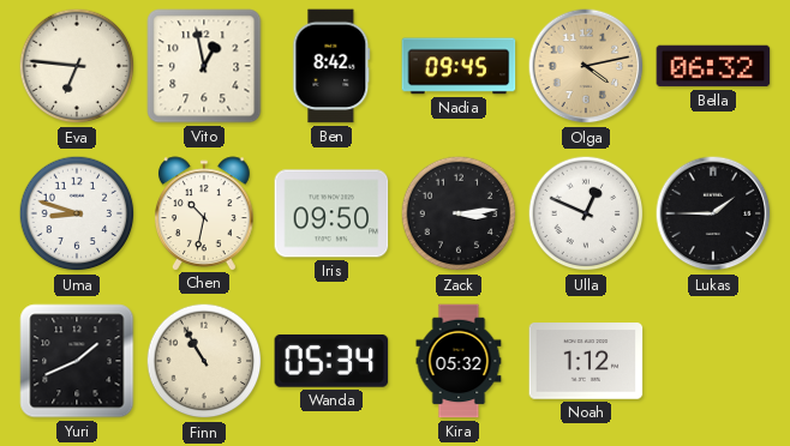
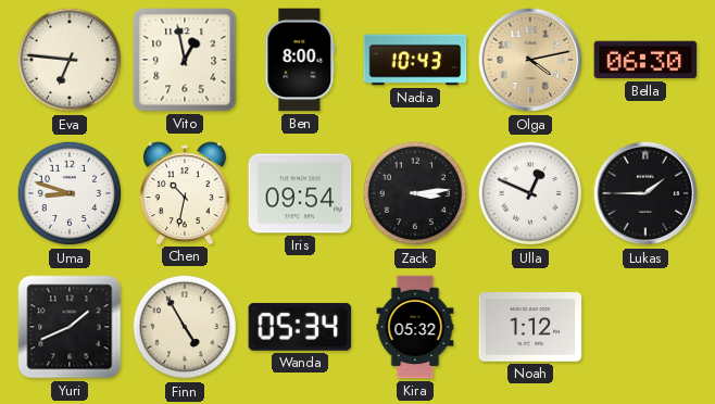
Ben: 8:42 -> 8:00
Nadia: 09:45 -> 10:43
Bella: 06:32 -> 06:30
Iris: 09:50 -> 09:54
Finn: 10:55 -> 4:55
